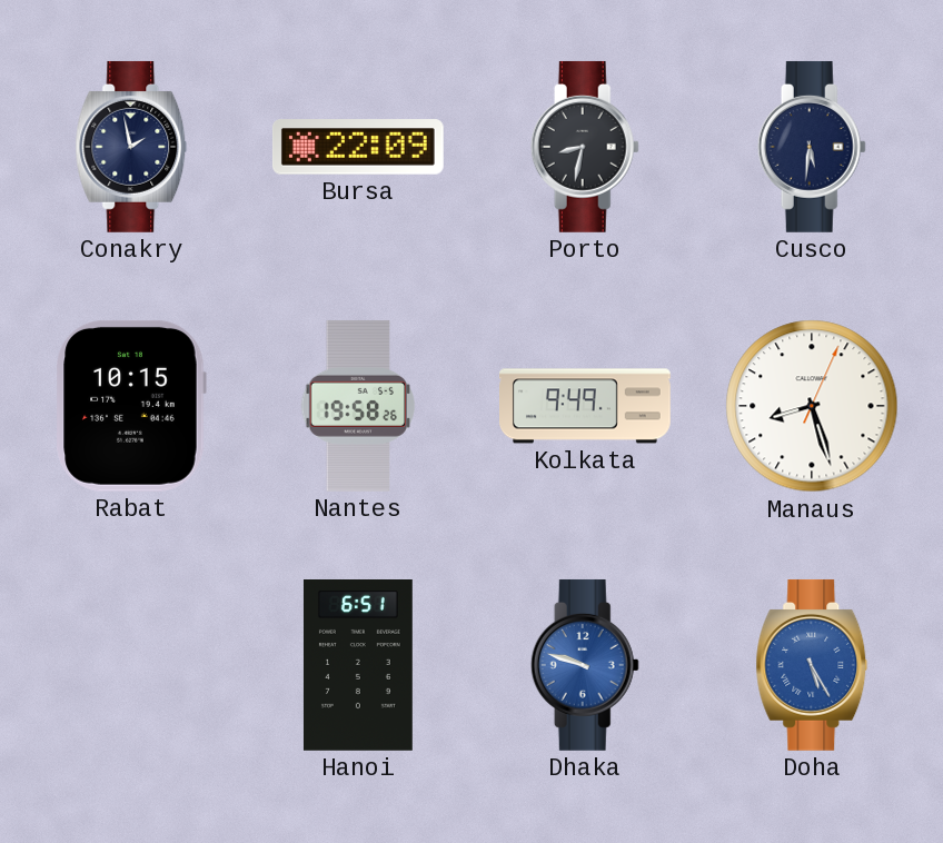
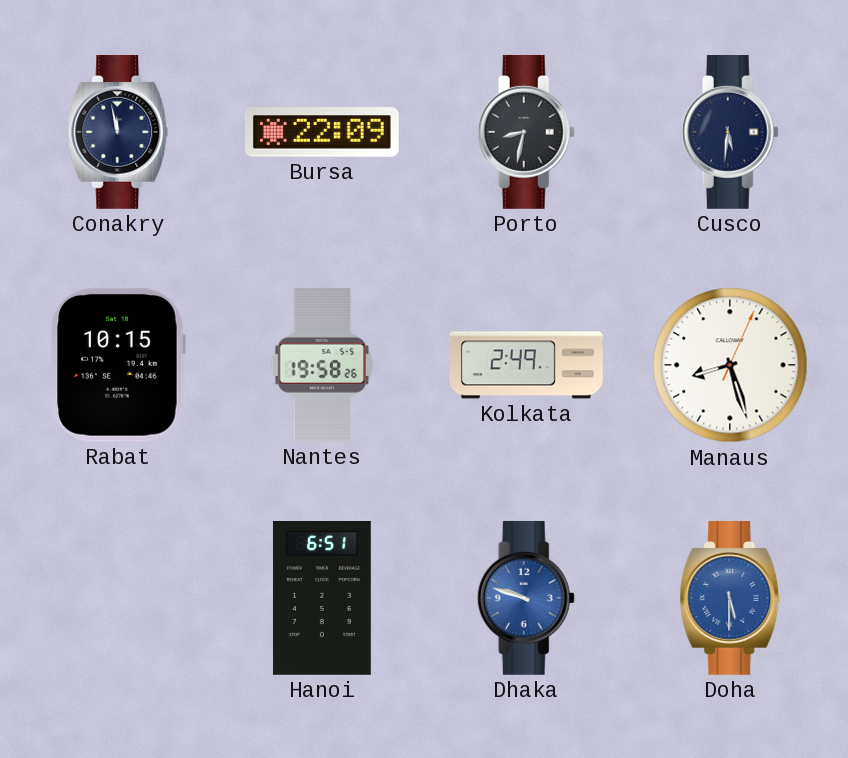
Conakry: 1:58 -> 11:58
Kolkata: 9:49 -> 2:49
Doha: 5:25 -> 5:30
